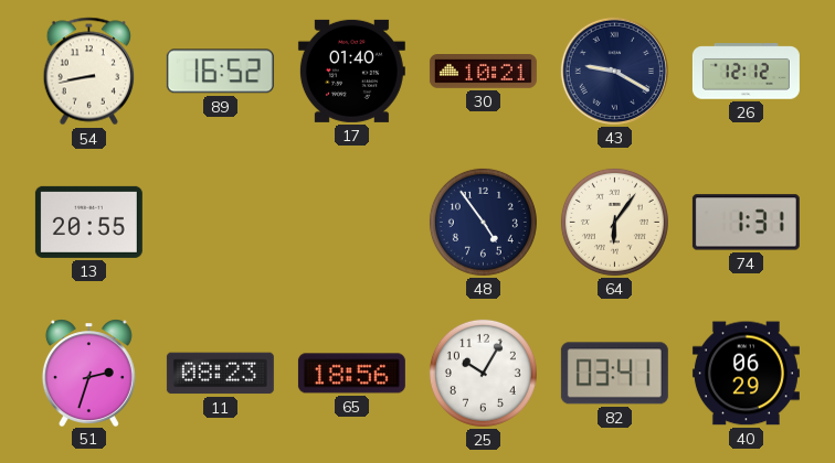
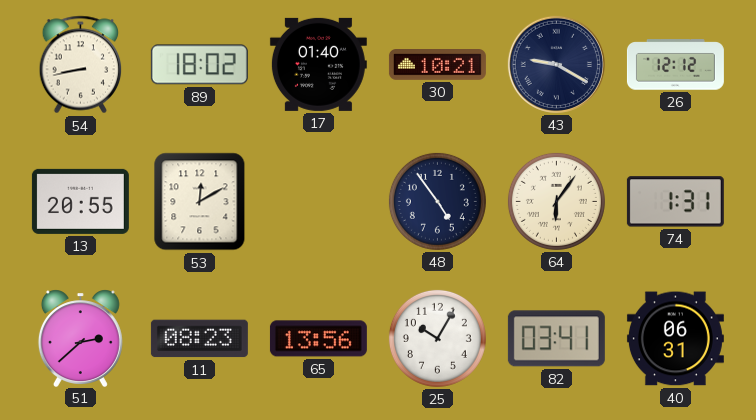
89: 16:52 -> 18:02
53: none -> 12:10
51: 2:33 -> 2:38
65: 18:56 -> 13:56
40: 06:29 -> 06:31
